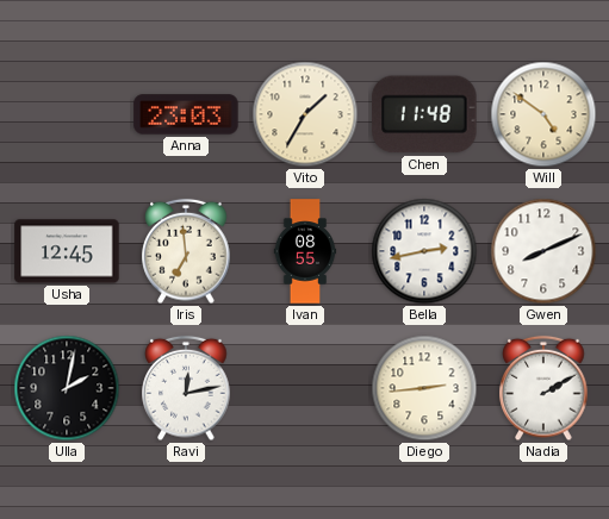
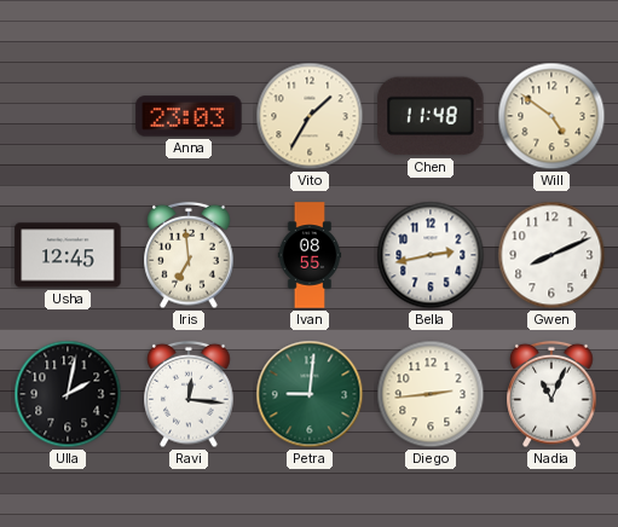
Ravi: 12:13 -> 12:16
Petra: none -> 9:01
Nadia: 2:10 -> 11:04
